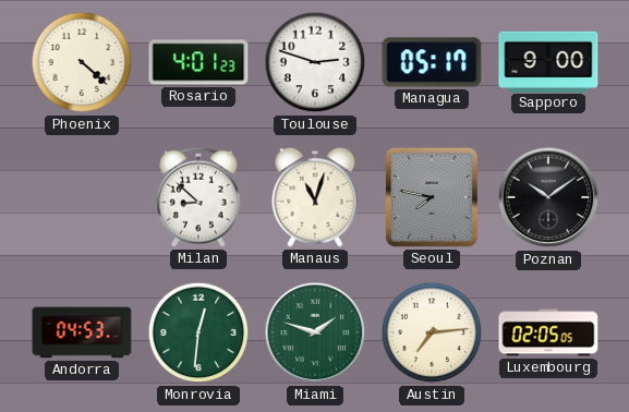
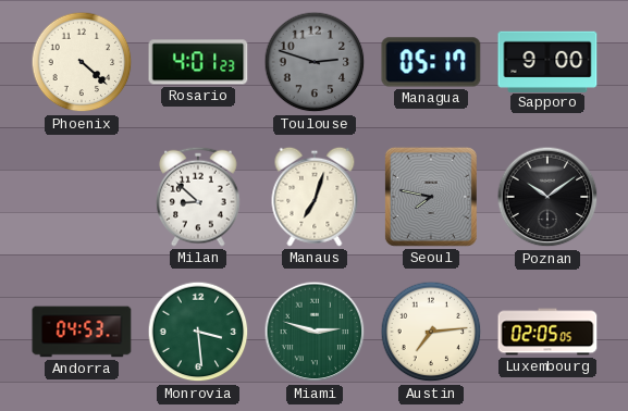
Toulouse dial: white -> grey
Manaus: 11:03 -> 7:03
Monrovia: 12:31 -> 3:29
Miami: 1:48 -> 2:48
